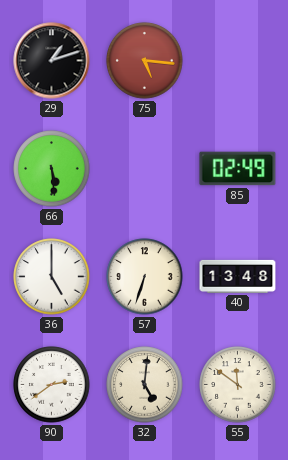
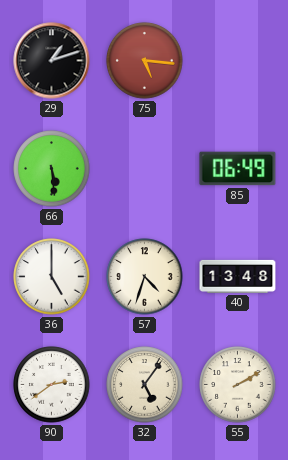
85: 02:49 -> 06:49
57: 6:33 -> 4:33
32: 5:01 -> 5:06
55: 11:51 -> 2:10
